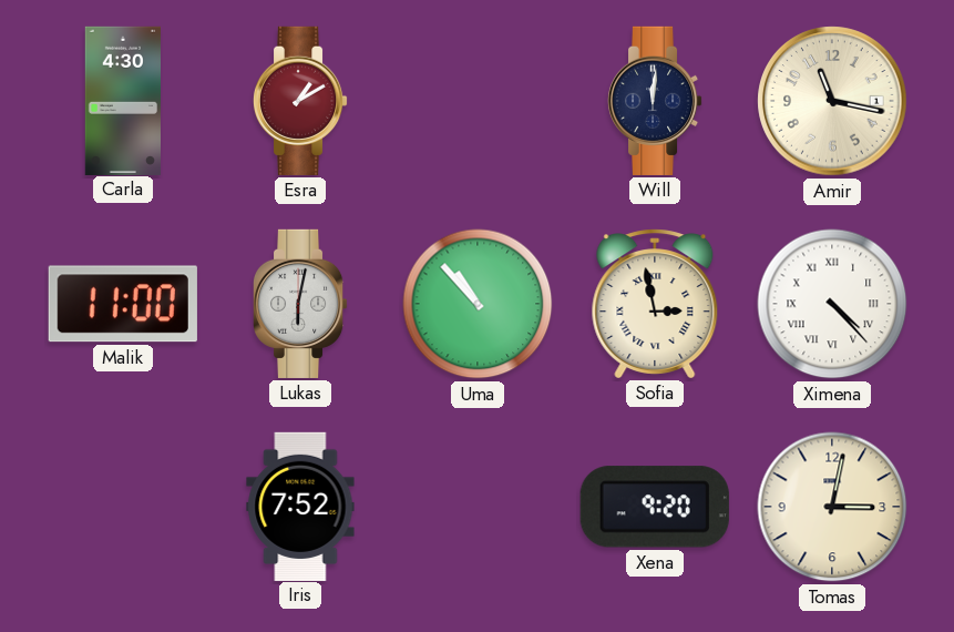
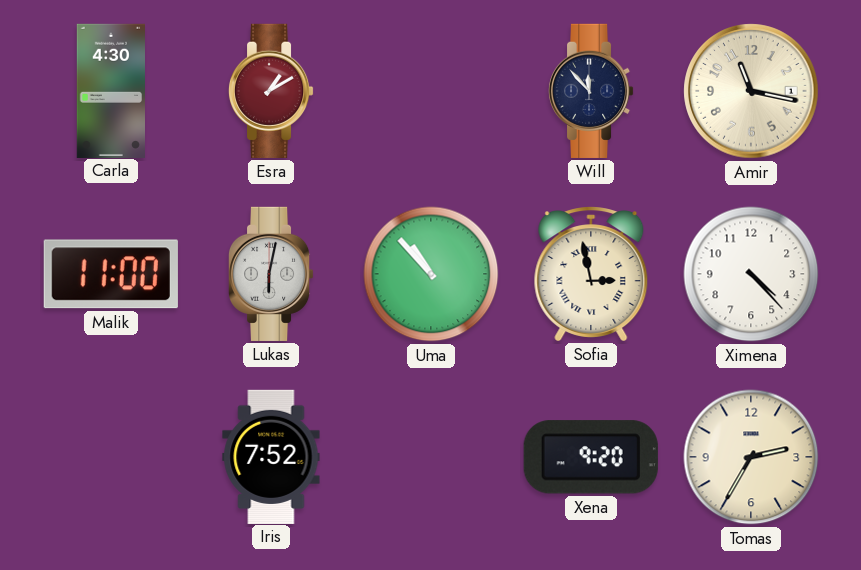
Will: 12:01 -> 11:53
Ximena numerals: Roman -> Arabic
Tomas: 3:02 -> 2:35
